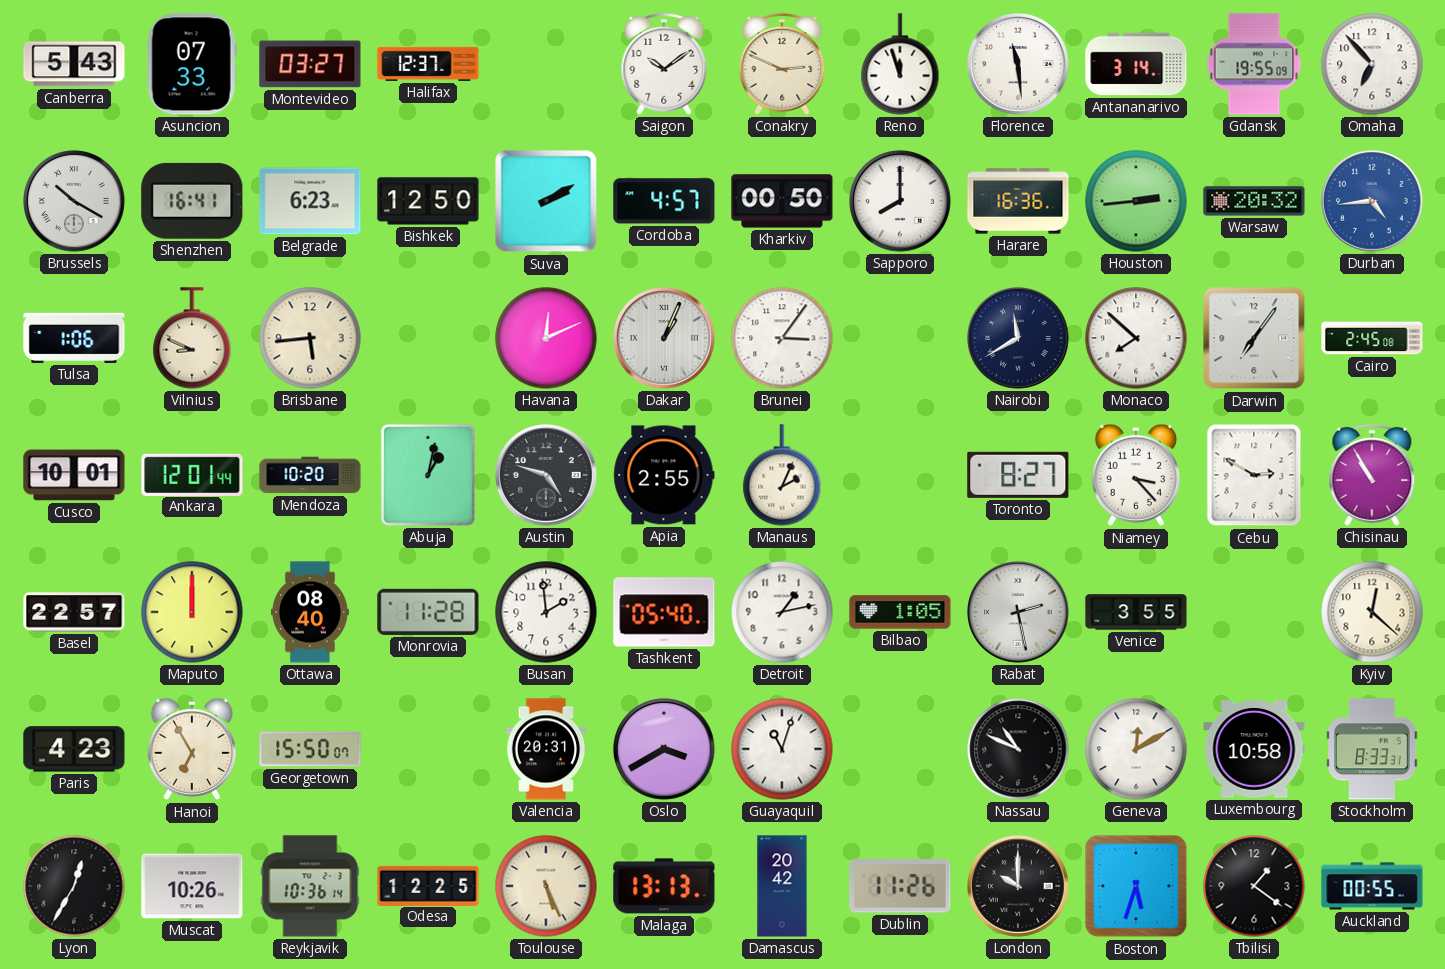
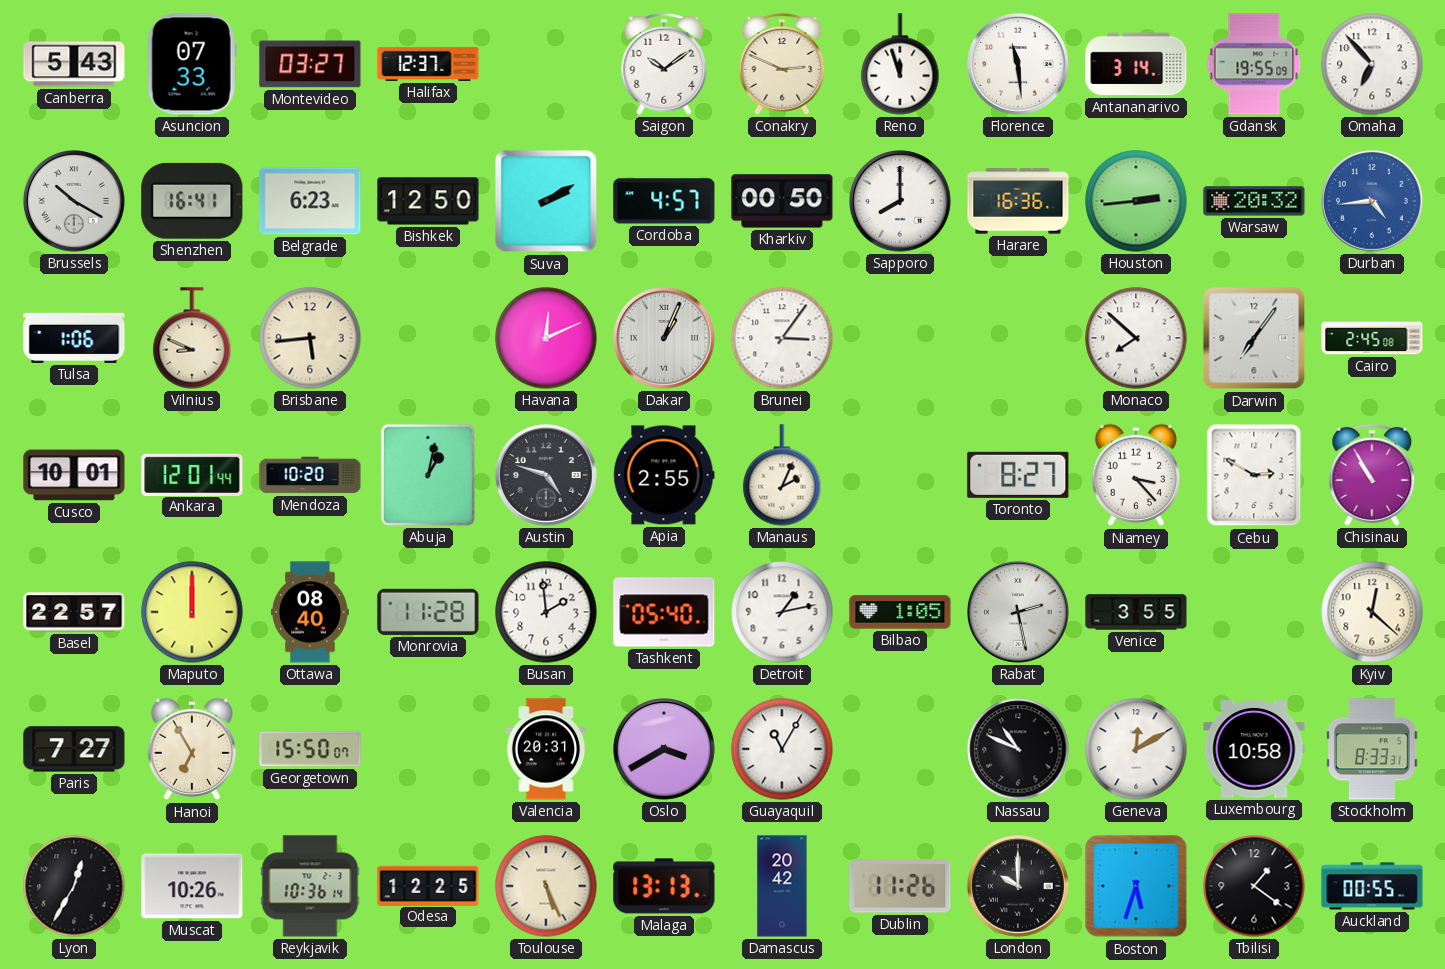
Nairobi: 11:40 -> none
Paris: 4:23 -> 7:27
Guayaquil: 11:03 -> 11:05
